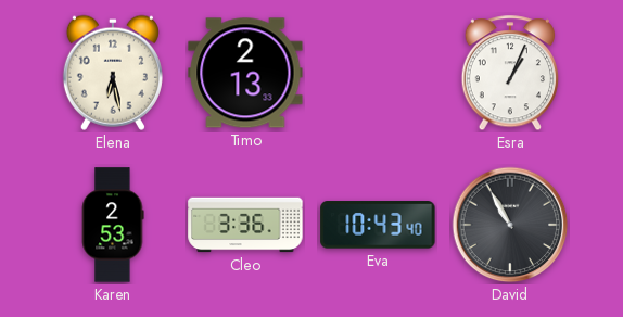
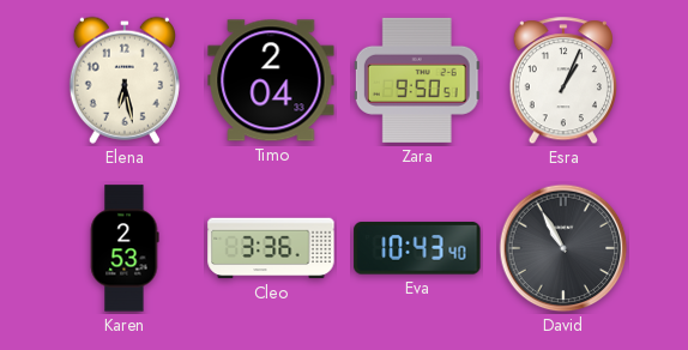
Timo: 2:13 -> 2:04
Zara: none -> 9:50
